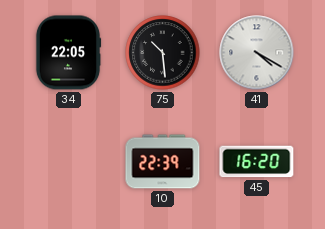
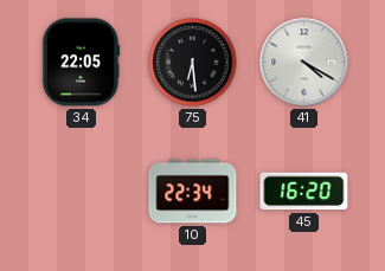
75: 10:29 -> 6:29
10: 22:39 -> 22:34
